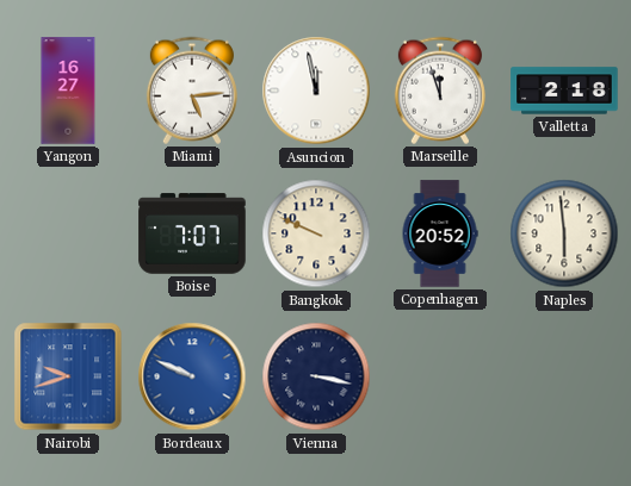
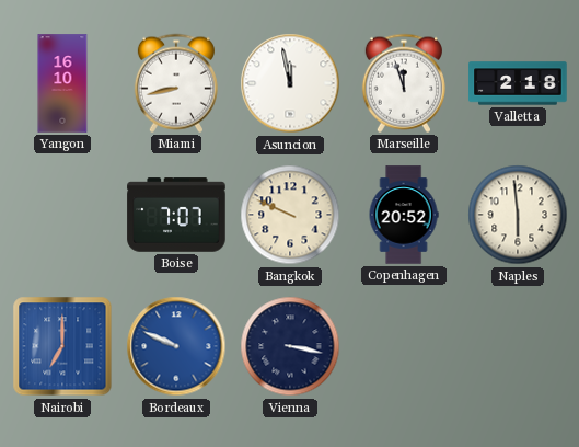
Yangon: 16:27 -> 16:10
Miami: 5:14 -> 8:43
Nairobi: 9:42 -> 7:00
